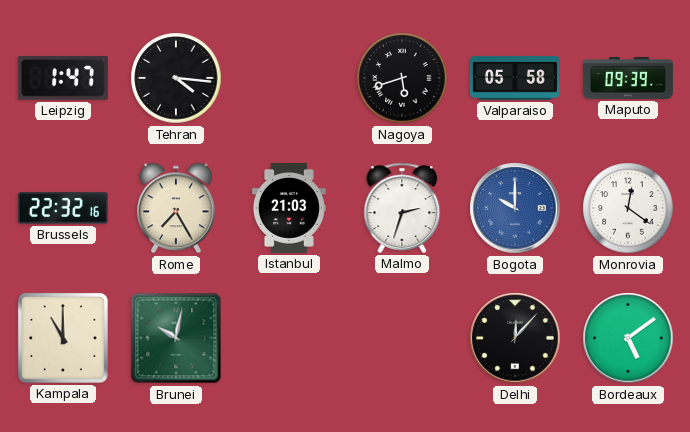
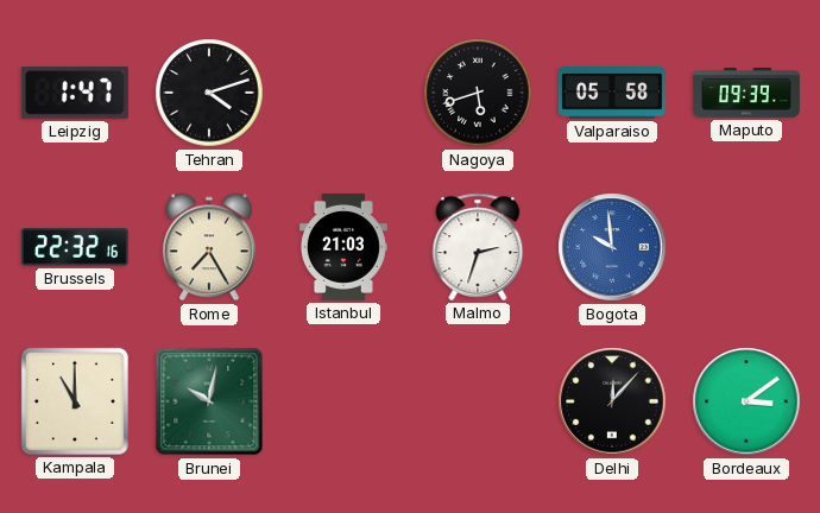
Tehran: 4:16 -> 4:12
Bogota: 10:00 -> 9:59
Monrovia: 12:21 -> none
Bordeaux: 5:09 -> 3:09
